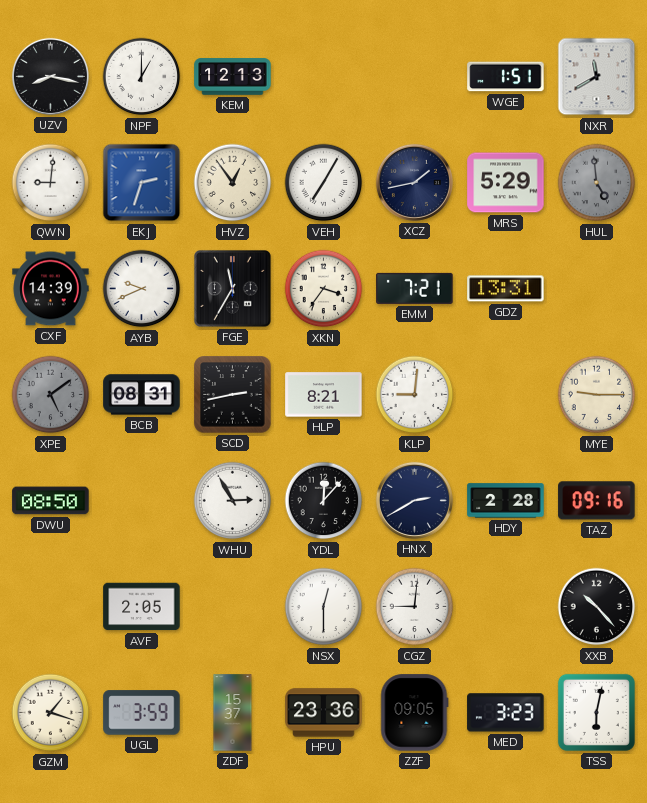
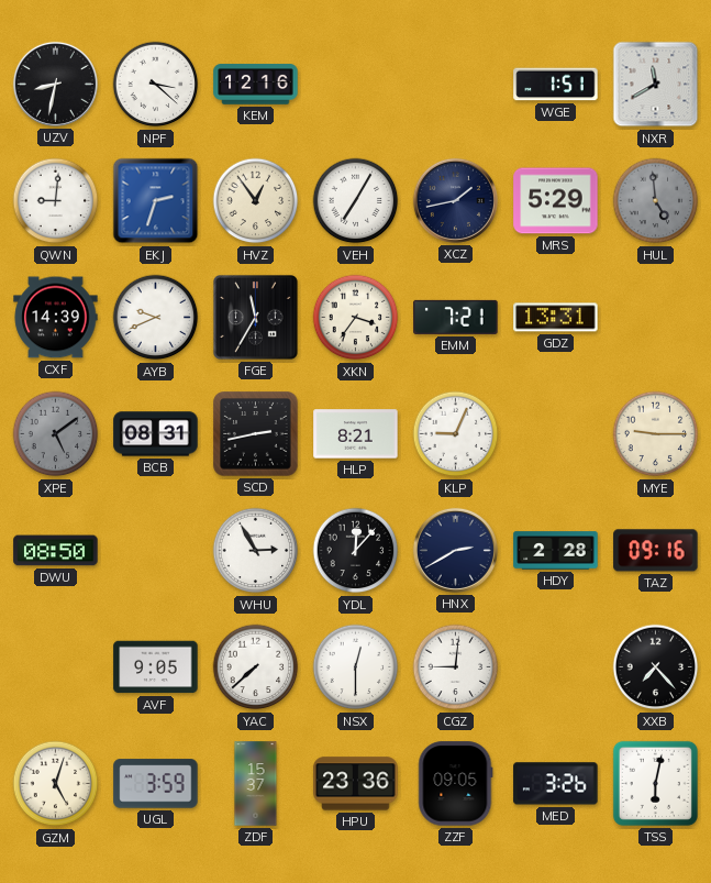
UZV: 8:17 -> 8:32
NPF: 1:00 -> 3:22
KEM: 12:13 -> 12:16
KLP: 9:01 -> 9:04
AVF: 2:05 -> 9:05
YAC: none -> 7:38
XXB: 10:23 -> 7:23
GZM: 1:18 -> 5:03
MED: 3:23 -> 3:26
